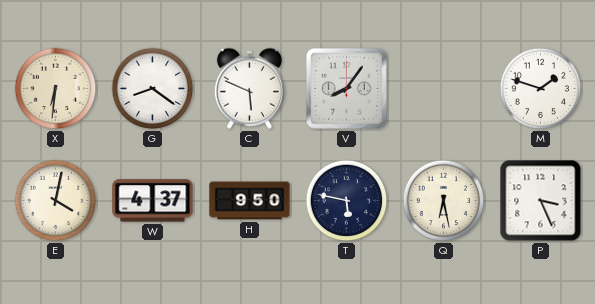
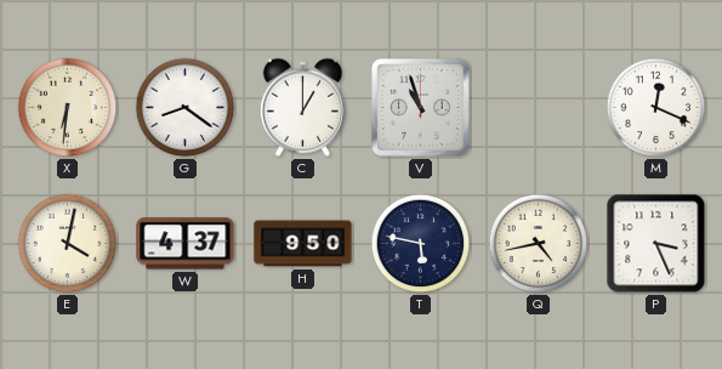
C: 5:49 -> 1:00
V: 8:06 -> 10:57
M: 1:48 -> 12:19
Q: 6:28 -> 4:43
